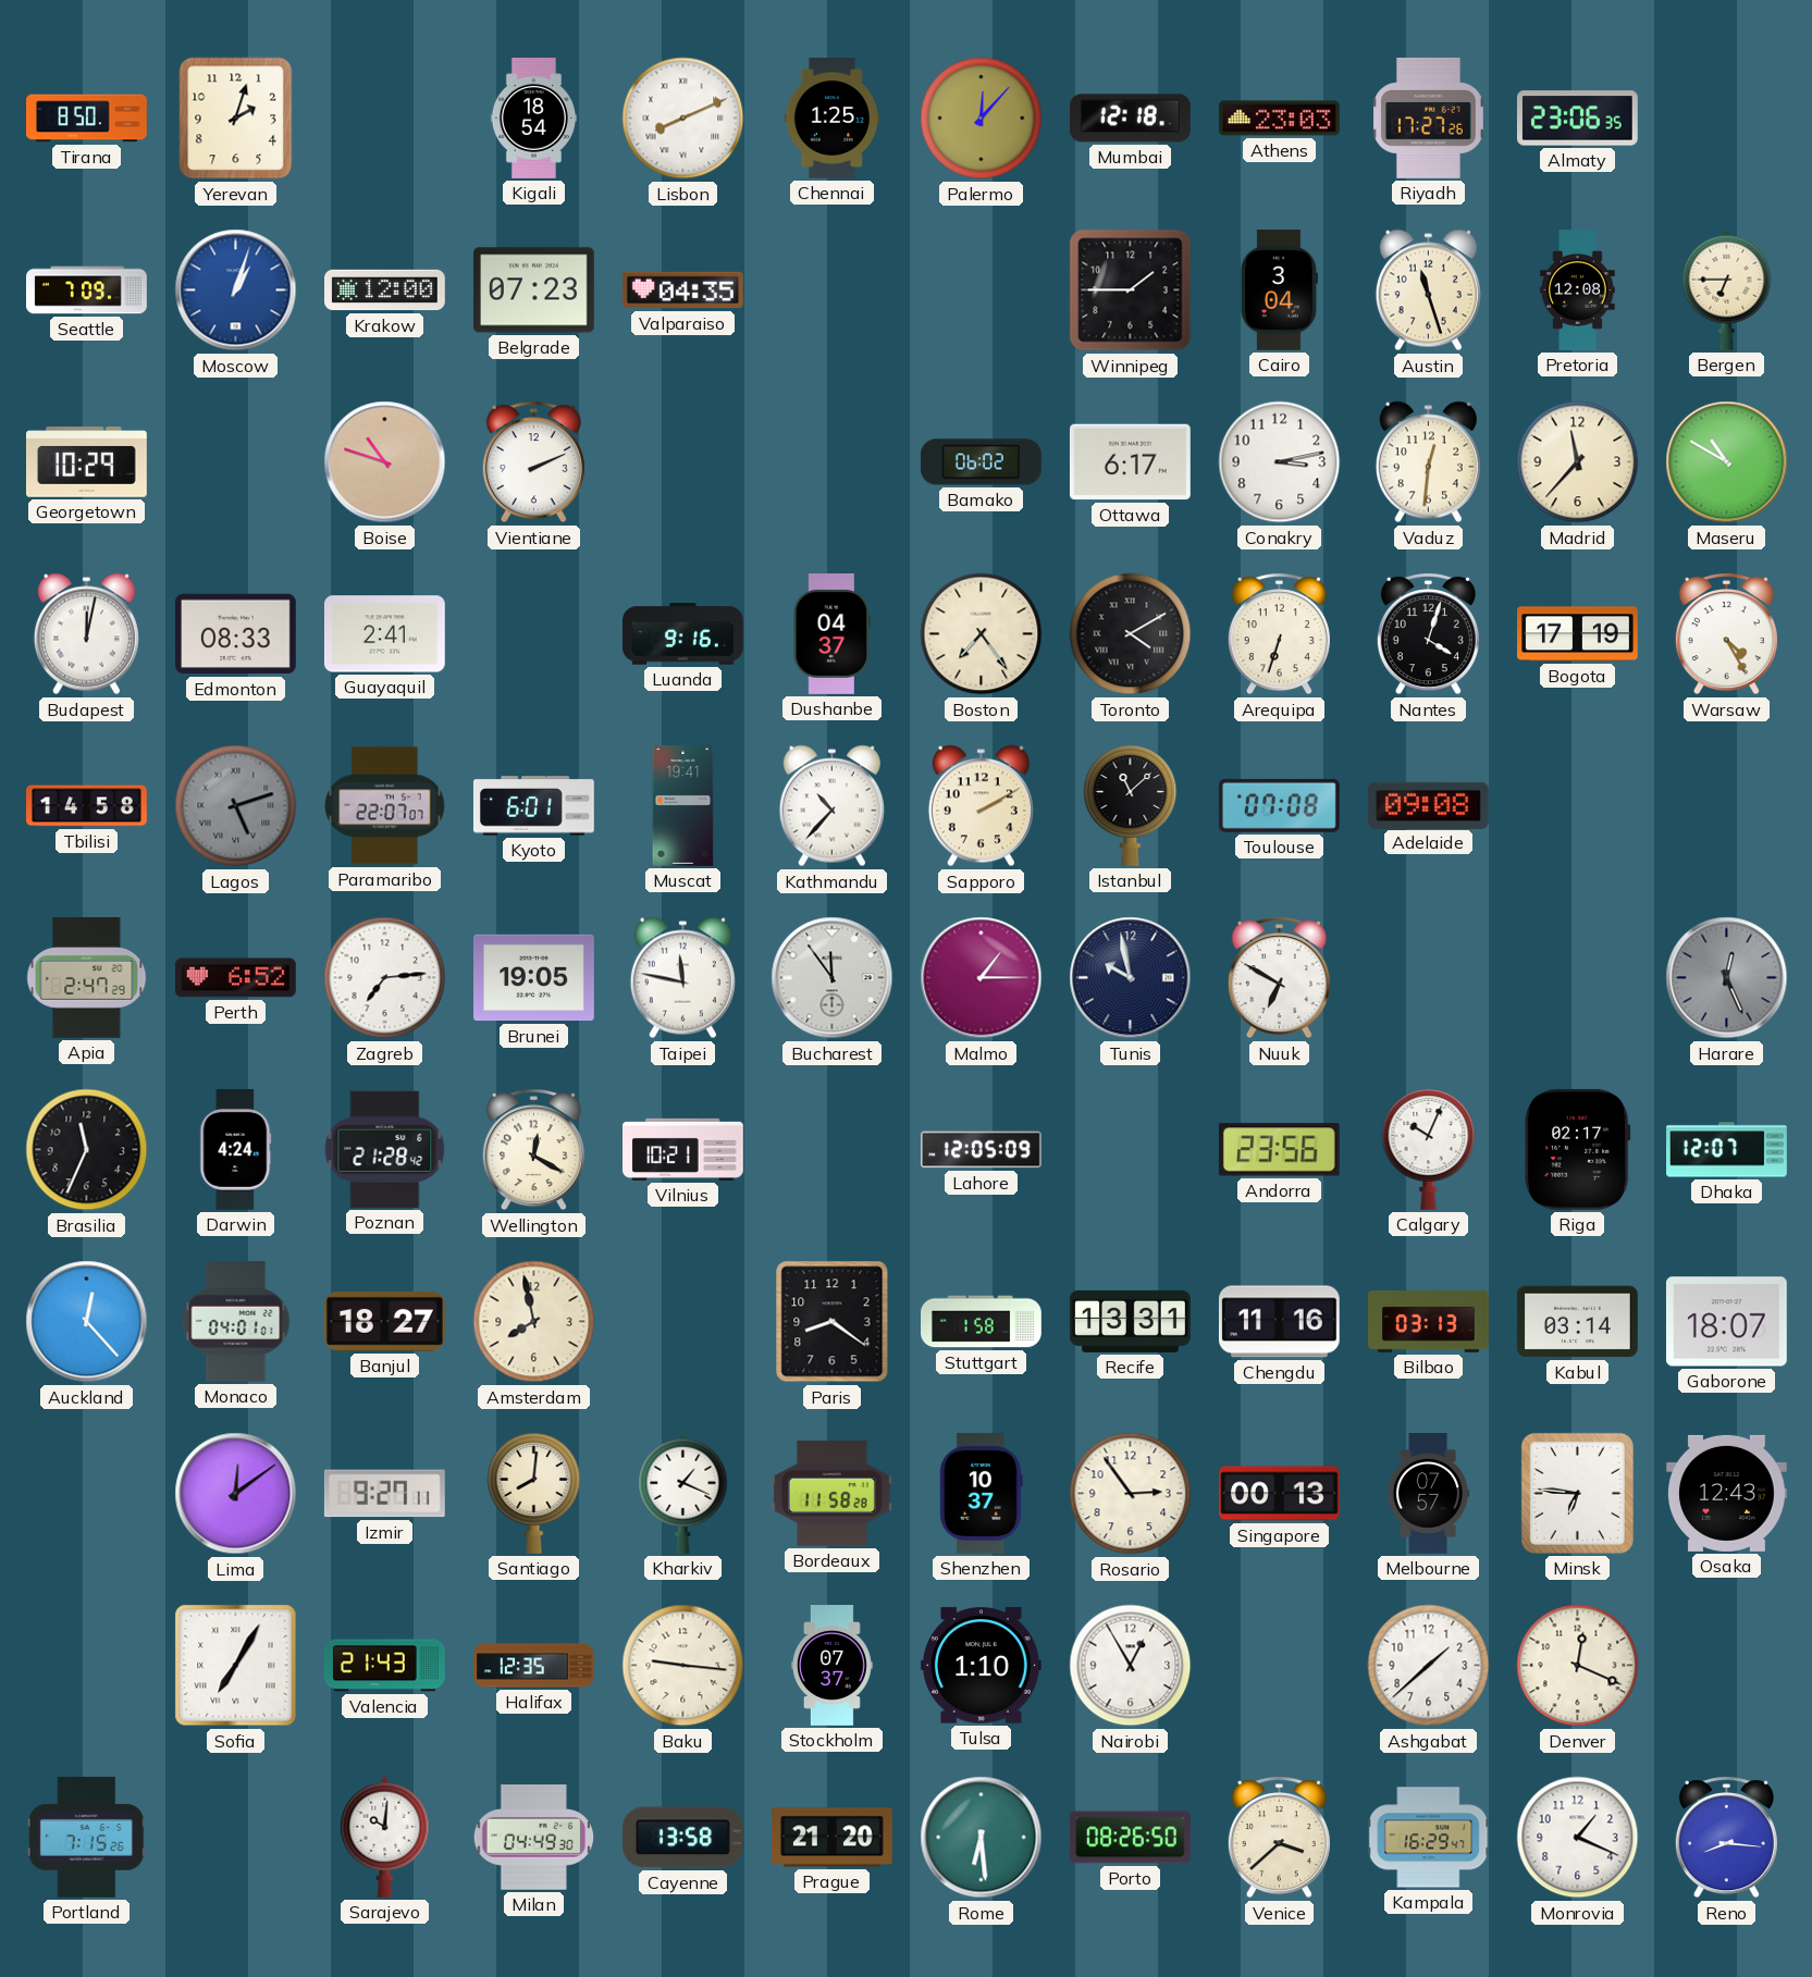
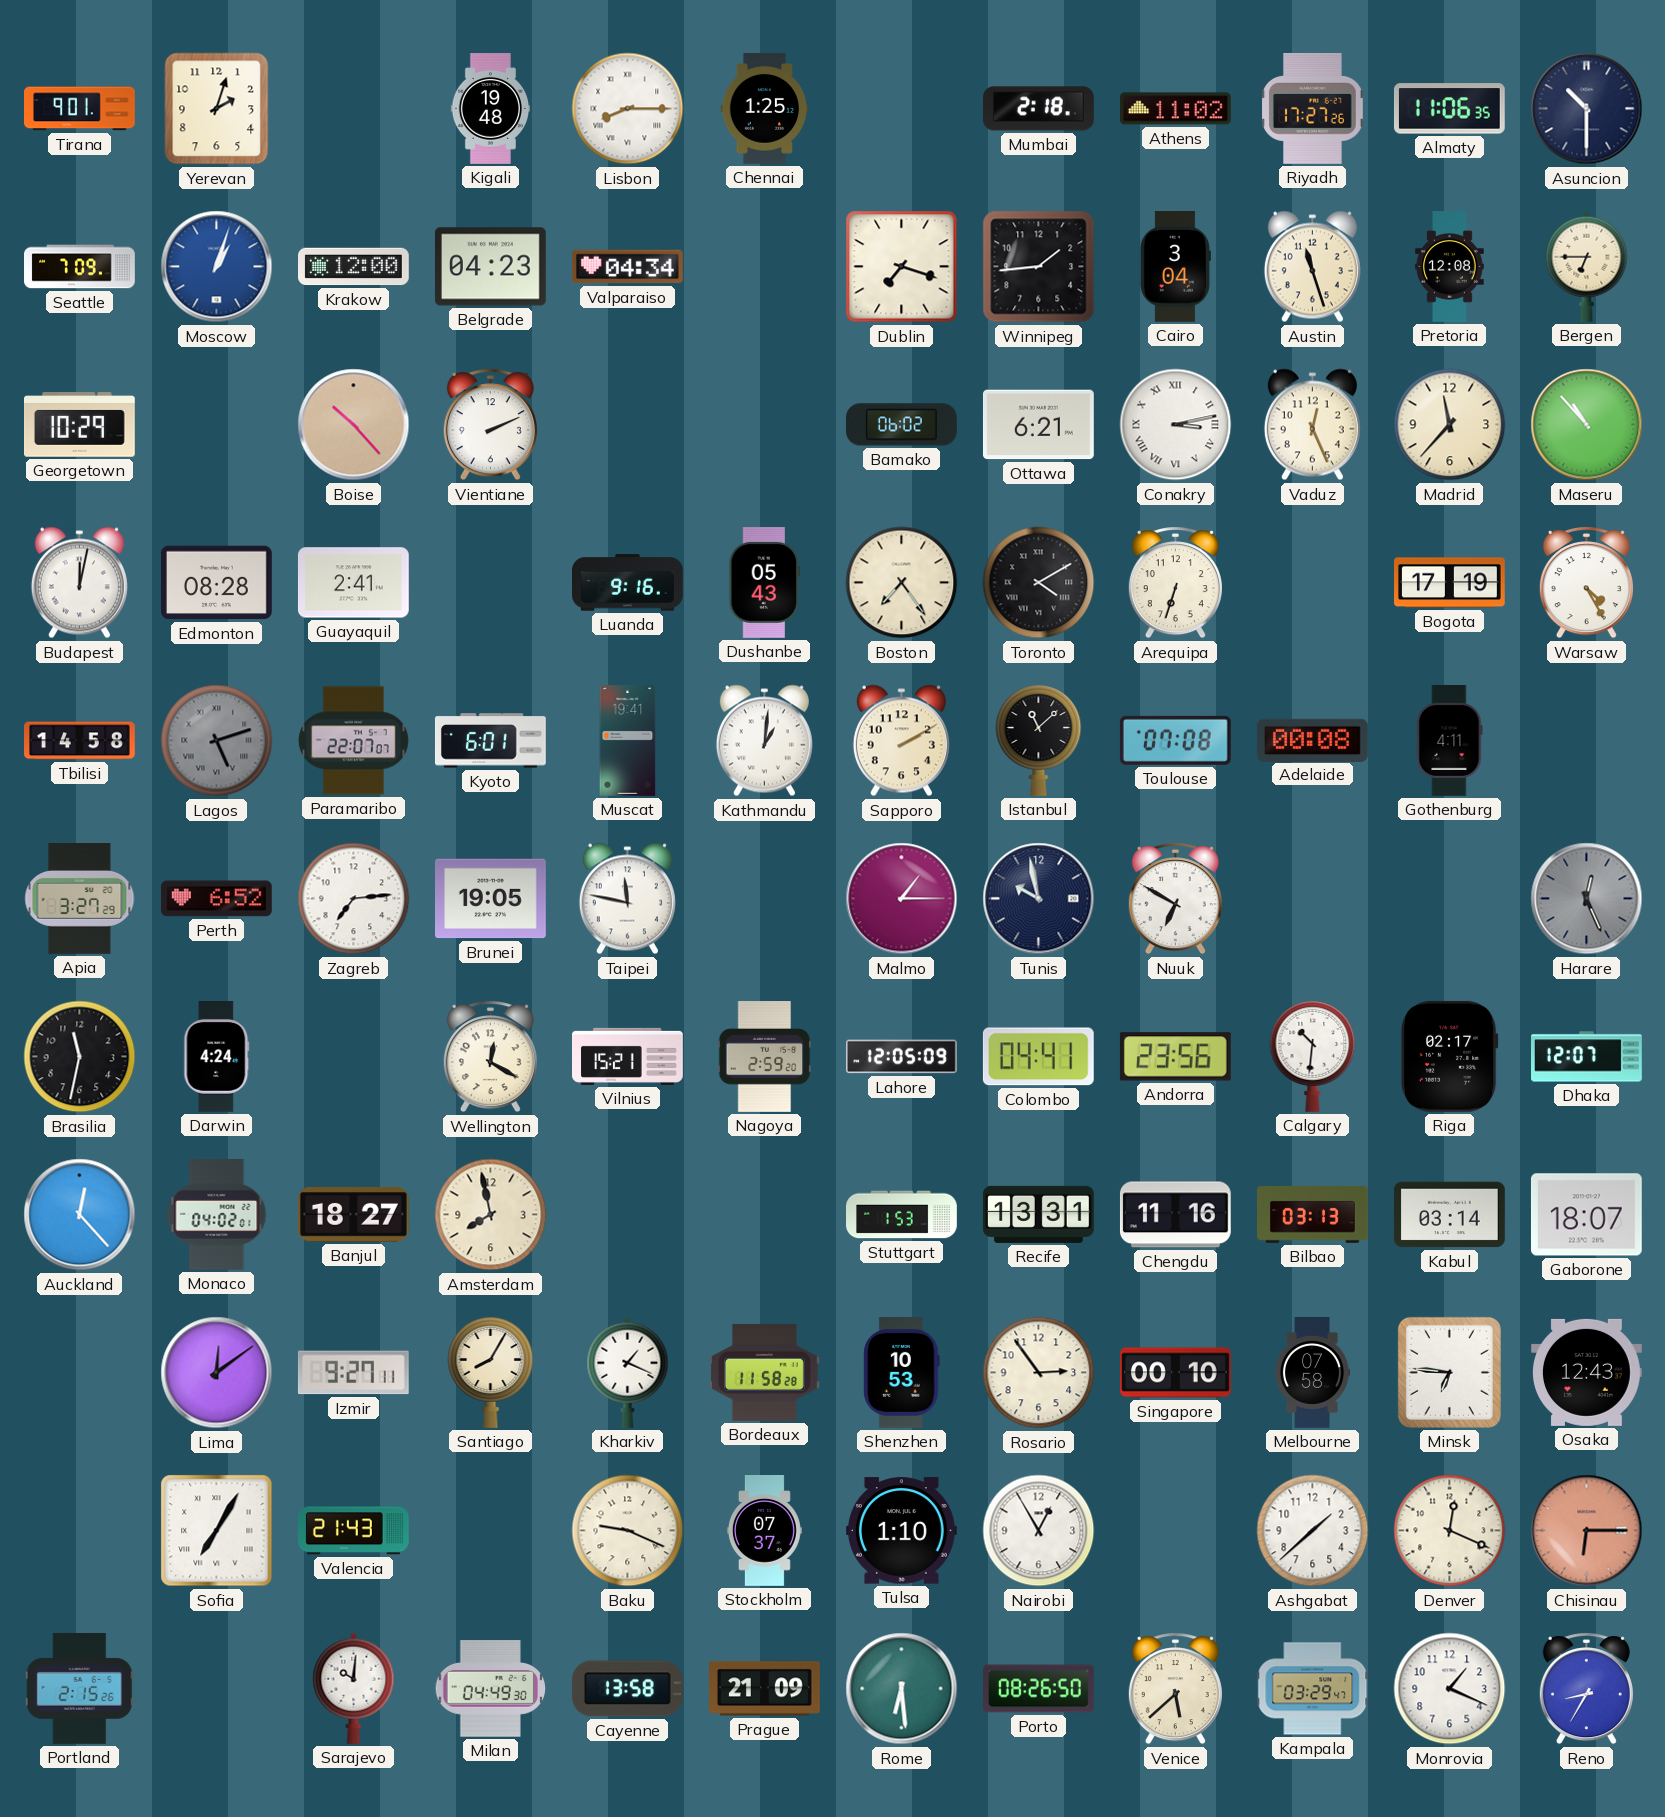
Tirana: 8:50 -> 9:01
Kigali: 18:54 -> 19:48
Lisbon: 8:11 -> 8:15
Palermo: 12:07 -> none
Mumbai: 12:18 -> 2:18
Athens: 23:03 -> 11:02
Almaty: 23:06 -> 11:06
Asuncion: none -> 10:30
Belgrade: 07:23 -> 04:23
Valparaiso: 04:35 -> 04:34
Dublin: none -> 7:18
Winnipeg: 1:45 -> 1:44
Boise: 10:48 -> 10:23
Ottawa: 6:17 -> 6:21
Conakry numerals: Arabic -> Roman
Vaduz: 12:31 -> 12:26
Maseru: 10:50 -> 10:53
Edmonton: 08:33 -> 08:28
Dushanbe: 04:37 -> 05:43
Nantes: 4:03 -> none
Kathmandu: 10:37 -> 1:01
Adelaide: 09:08 -> 00:08
Gothenburg: none -> 4:11
Apia: 2:47 -> 3:27
Bucharest: 11:54 -> none
Brasilia: 11:34 -> 11:32
Poznan: 21:28 -> none
Vilnius: 10:21 -> 15:21
Nagoya: none -> 2:59
Colombo: none -> 04:41
Calgary: 10:04 -> 10:31
Monaco: 04:01 -> 04:02
Paris: 8:21 -> none
Stuttgart: 1:58 -> 1:53
Santiago: 8:01 -> 8:05
Shenzhen: 10:37 -> 10:53
Singapore: 00:13 -> 00:10
Melbourne: 07:57 -> 07:58
Halifax: 12:35 -> none
Baku: 9:16 -> 9:19
Chisinau: none -> 6:15
Portland: 7:15 -> 2:15
Prague: 21:20 -> 21:09
Venice: 3:38 -> 5:38
Kampala: 16:29 -> 03:29
Reno: 8:16 -> 8:35
